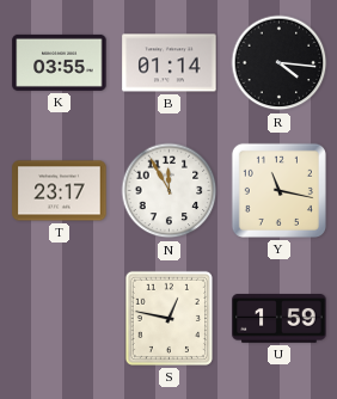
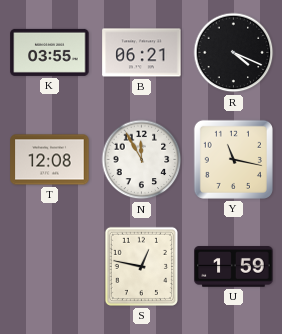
B: 01:14 -> 06:21
R: 4:16 -> 4:19
T: 23:17 -> 12:08
